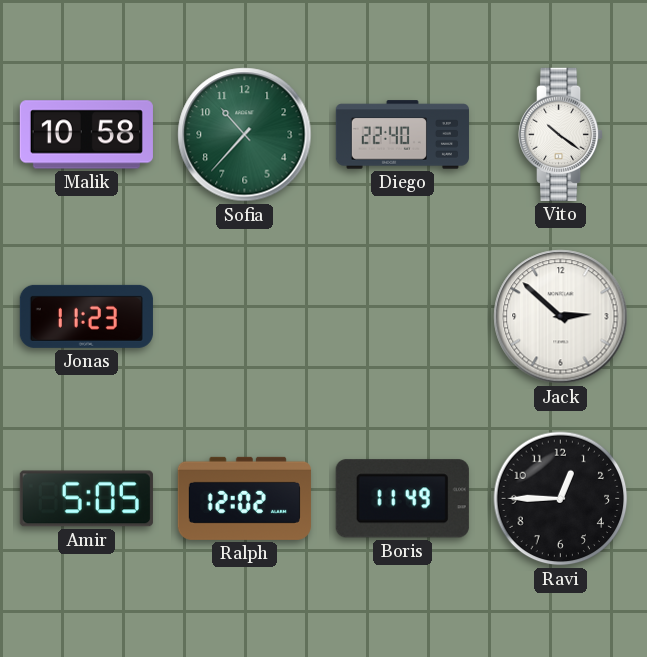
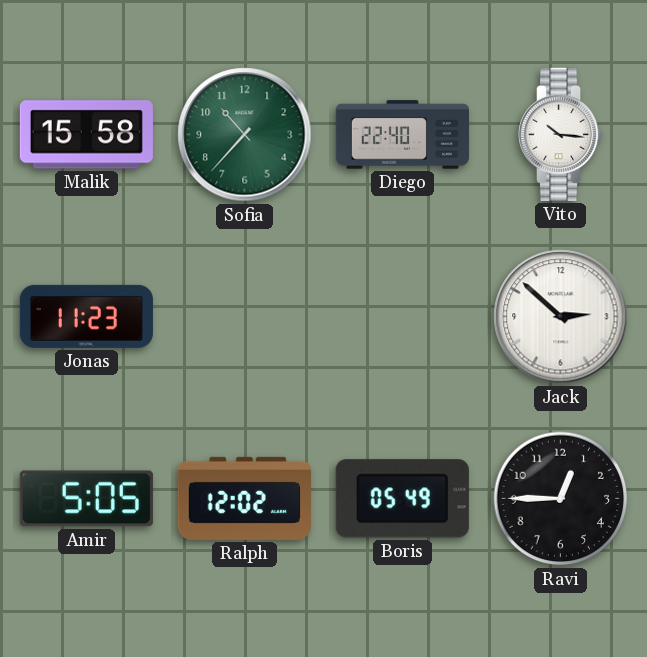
Malik: 10:58 -> 15:58
Vito: 10:21 -> 10:16
Boris: 11:49 -> 05:49
